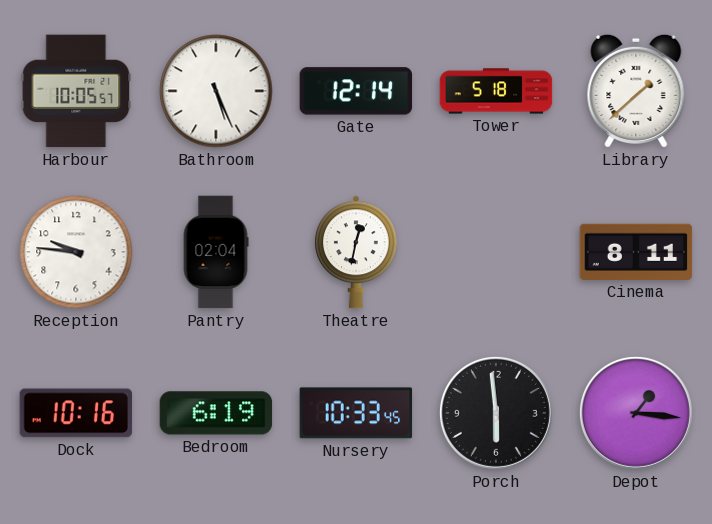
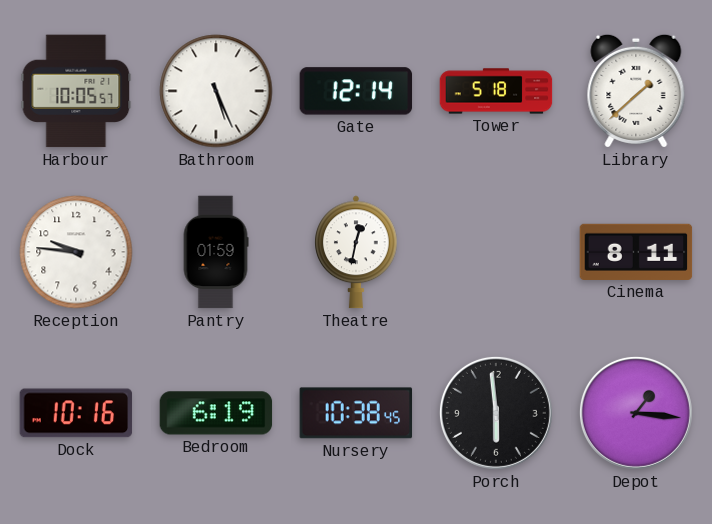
Pantry: 02:04 -> 01:59
Nursery: 10:33 -> 10:38
